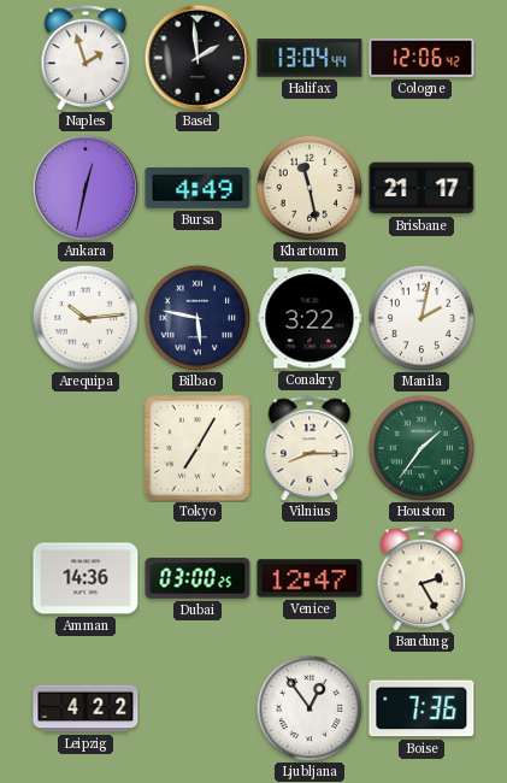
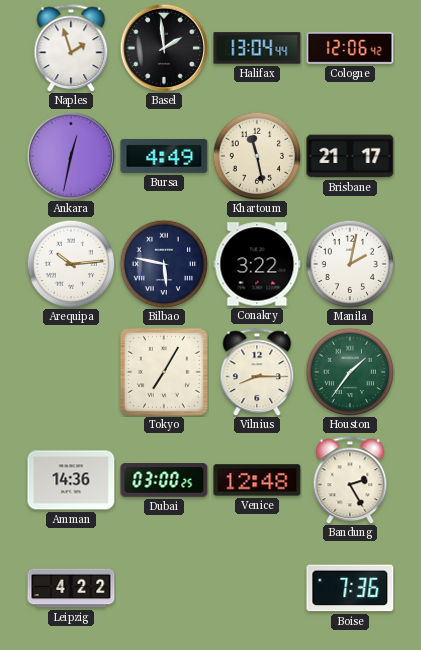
Venice: 12:47 -> 12:48
Ljubljana: 12:54 -> none
